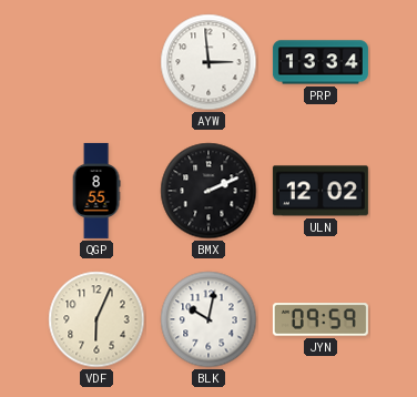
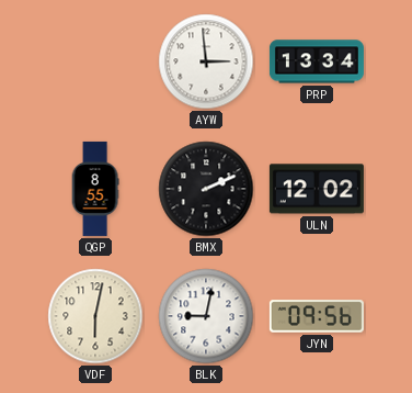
VDF: 6:04 -> 6:02
BLK: 10:02 -> 9:02
JYN: 09:59 -> 09:56
